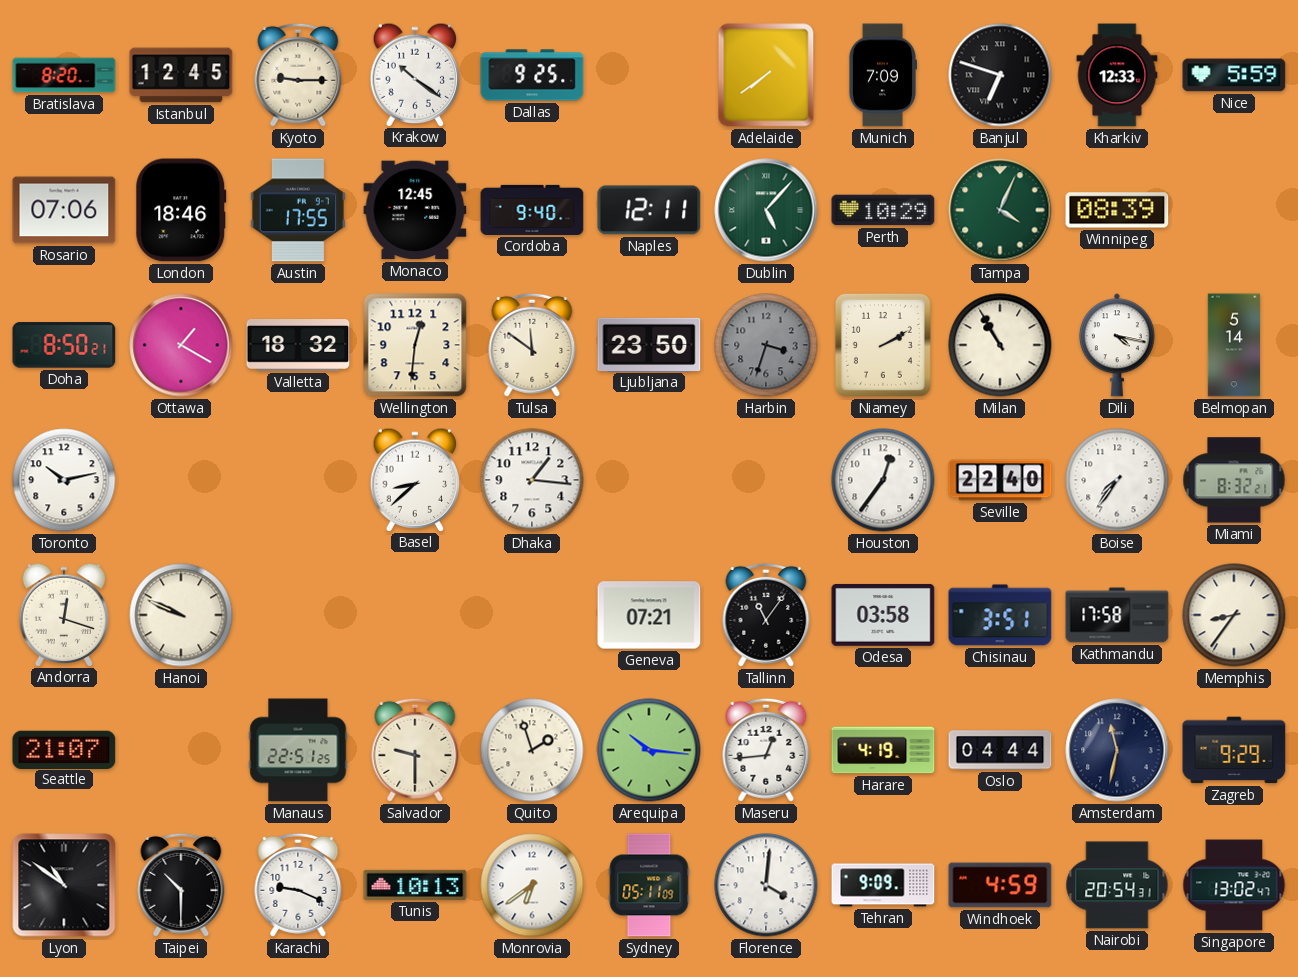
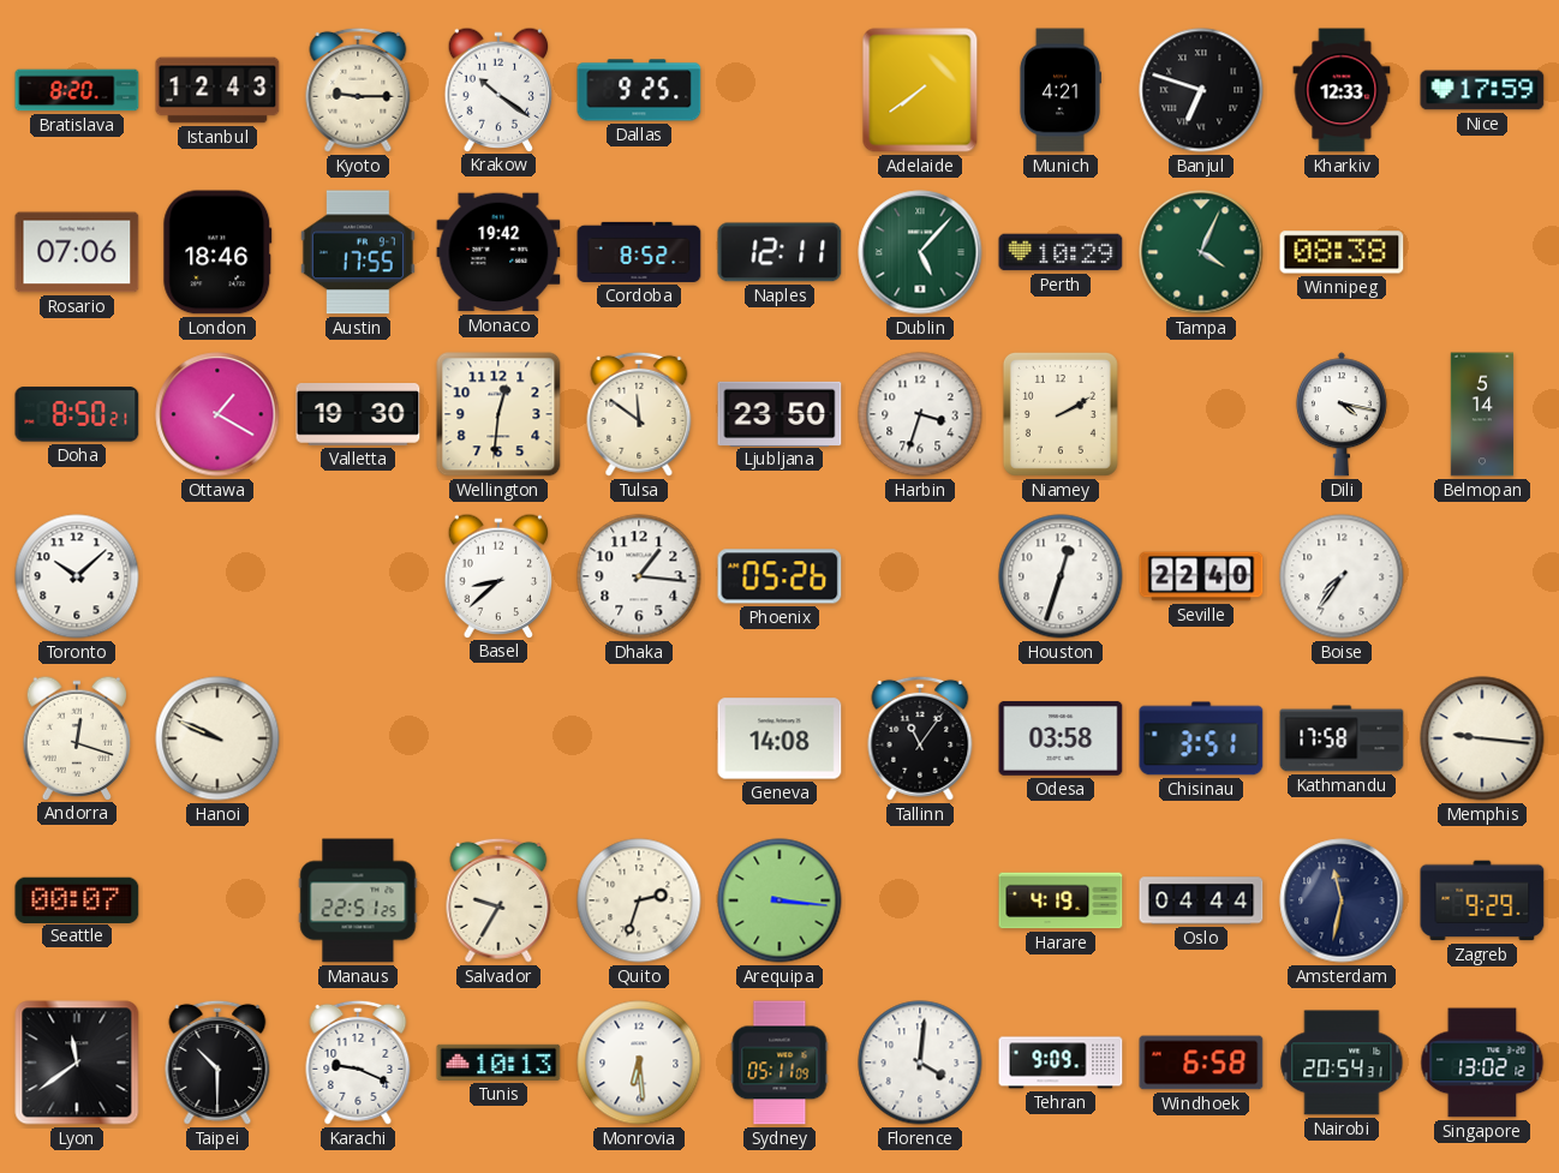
Istanbul: 12:45 -> 12:43
Munich: 7:09 -> 4:21
Nice: 5:59 -> 17:59
Monaco: 12:45 -> 19:42
Cordoba: 9:40 -> 8:52
Winnipeg: 08:39 -> 08:38
Valletta: 18:32 -> 19:30
Harbin dial: grey -> white
Milan: 10:55 -> none
Toronto: 10:13 -> 10:08
Phoenix: none -> 05:26
Houston: 12:36 -> 12:33
Miami: 8:32 -> none
Geneva: 07:21 -> 14:08
Memphis: 8:36 -> 9:16
Seattle: 21:07 -> 00:07
Salvador: 9:30 -> 9:35
Quito: 1:57 -> 2:33
Arequipa: 10:16 -> 3:16
Maseru: 12:44 -> none
Lyon: 10:51 -> 11:39
Monrovia: 6:39 -> 6:29
Windhoek: 4:59 -> 6:58
Singapore: 13:02:47 -> 13:02:12
